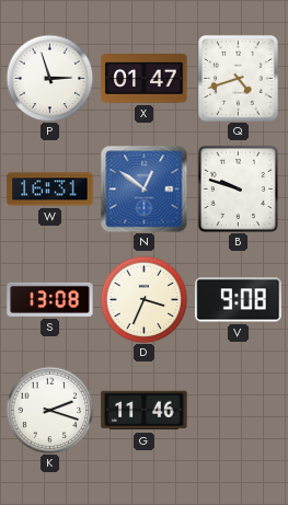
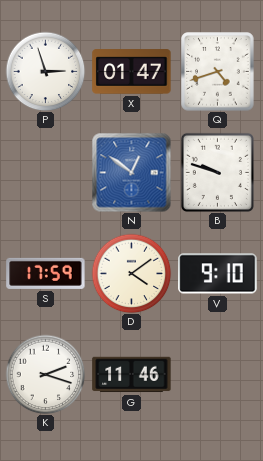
W: 16:31 -> none
S: 13:08 -> 17:59
D: 3:34 -> 4:09
V: 9:08 -> 9:10
